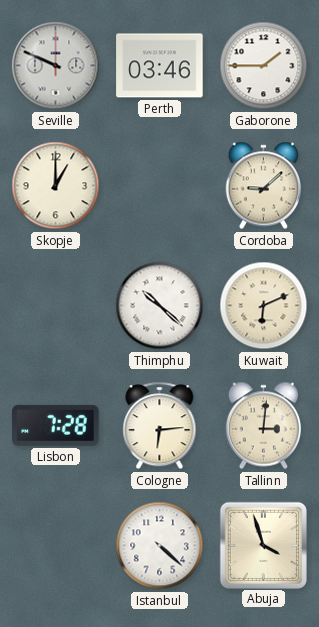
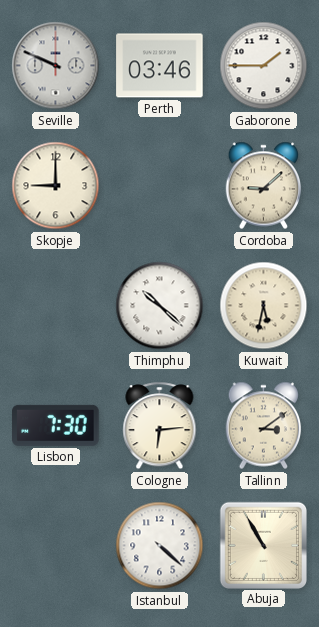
Skopje: 1:00 -> 9:00
Kuwait: 6:11 -> 5:32
Lisbon: 7:28 -> 7:30
Tallinn: 3:01 -> 3:09
Abuja: 3:57 -> 10:55
